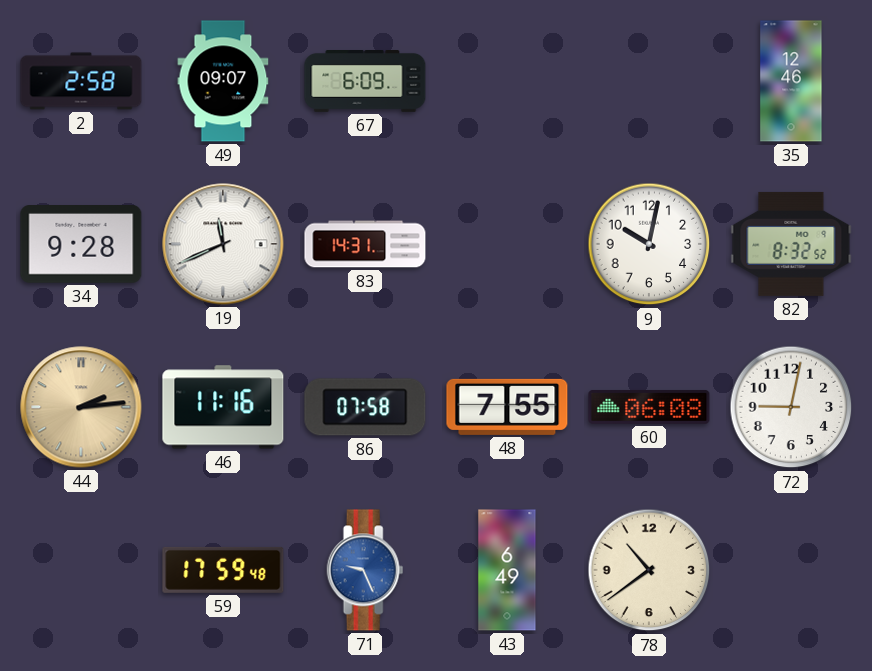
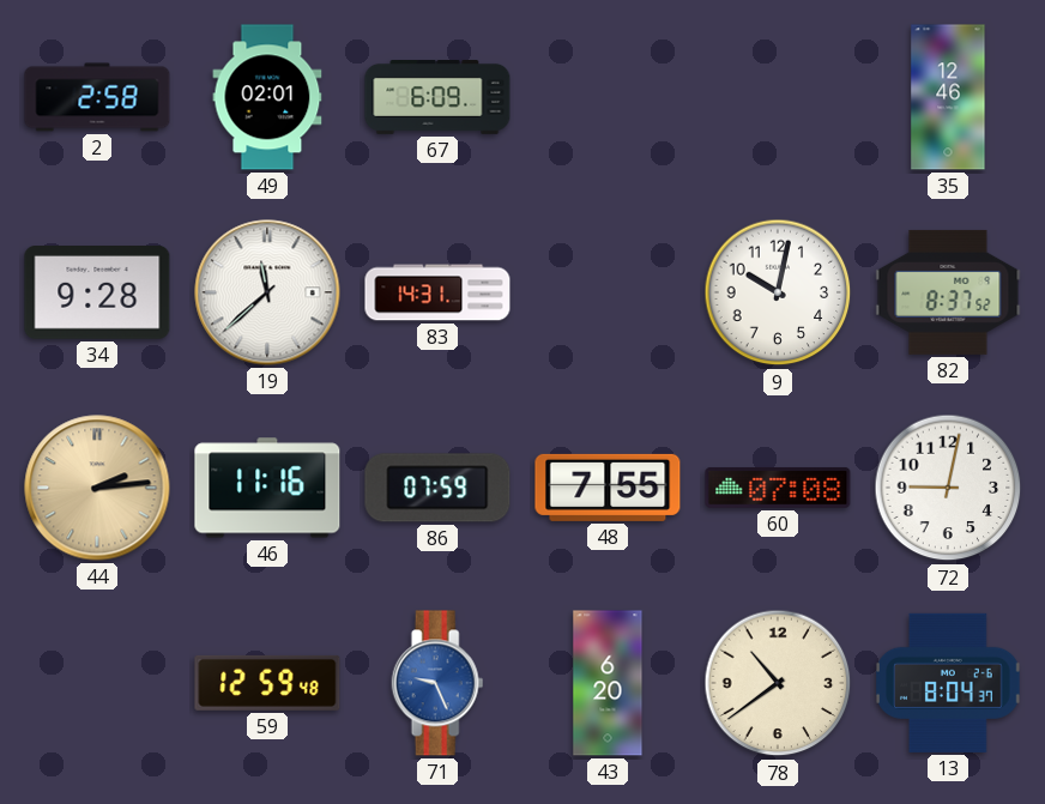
49: 09:07 -> 02:01
19: 11:41 -> 11:38
82: 8:32 -> 8:37
86: 07:58 -> 07:59
60: 06:08 -> 07:08
59: 17:59 -> 12:59
43: 6:49 -> 6:20
13: none -> 8:04
